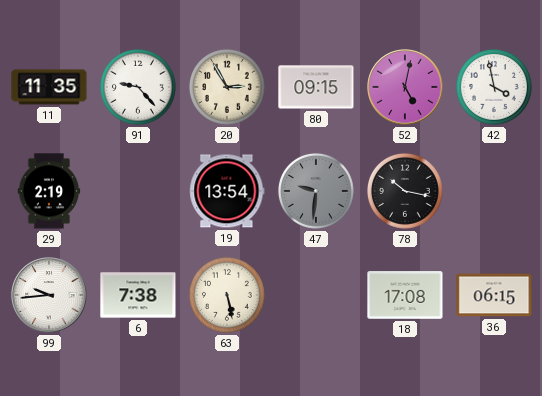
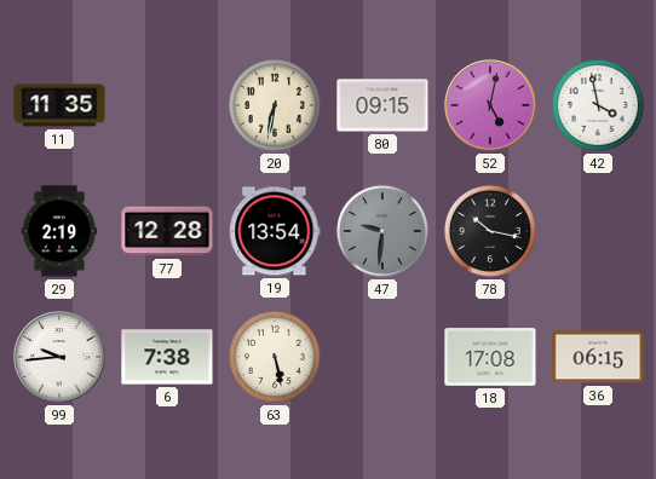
91: 9:23 -> none
20: 2:55 -> 6:32
77: none -> 12:28
